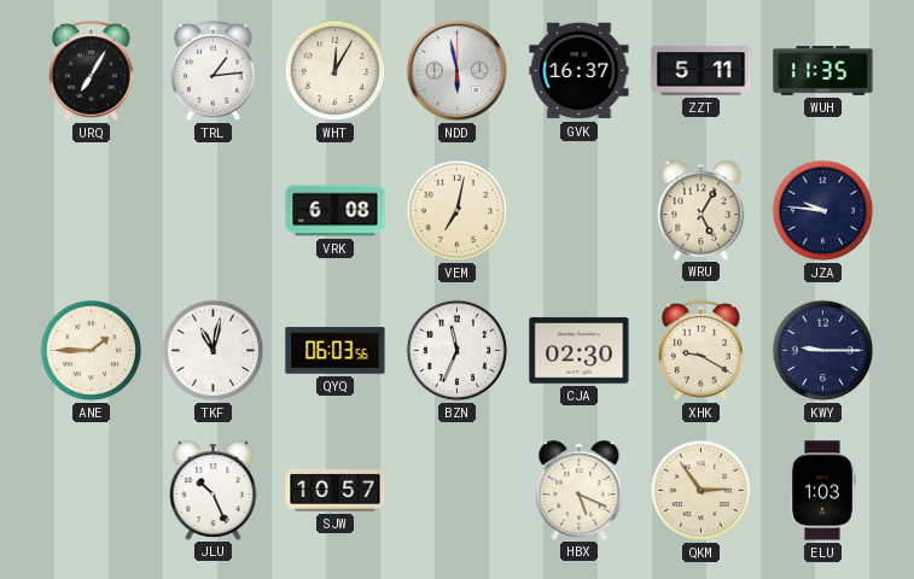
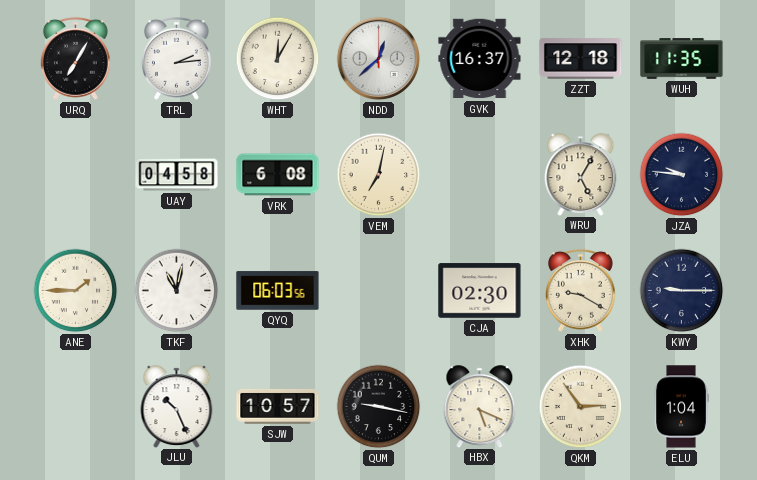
TRL: 1:14 -> 2:14
NDD: 5:58 -> 12:38
ZZT: 5:11 -> 12:18
UAY: none -> 04:58
BZN: 11:34 -> none
QUM: none -> 9:17
ELU: 1:03 -> 1:04
